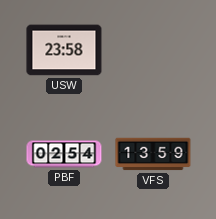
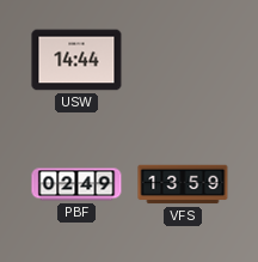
USW: 23:58 -> 14:44
PBF: 02:54 -> 02:49
